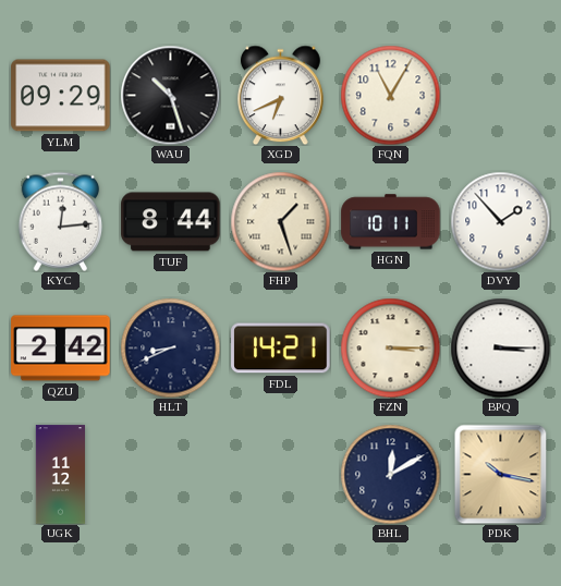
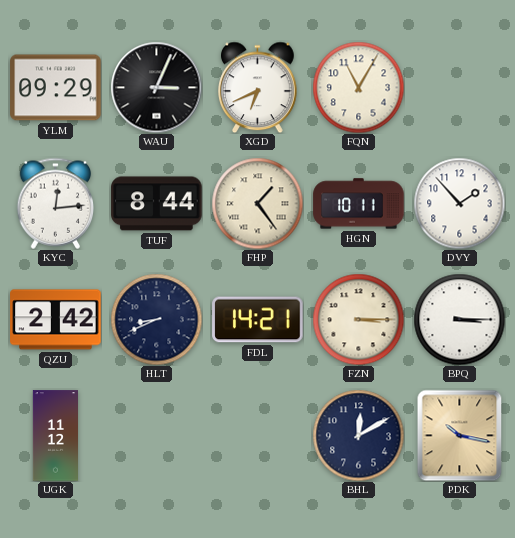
WAU: 10:27 -> 3:04
FHP: 1:27 -> 1:24
